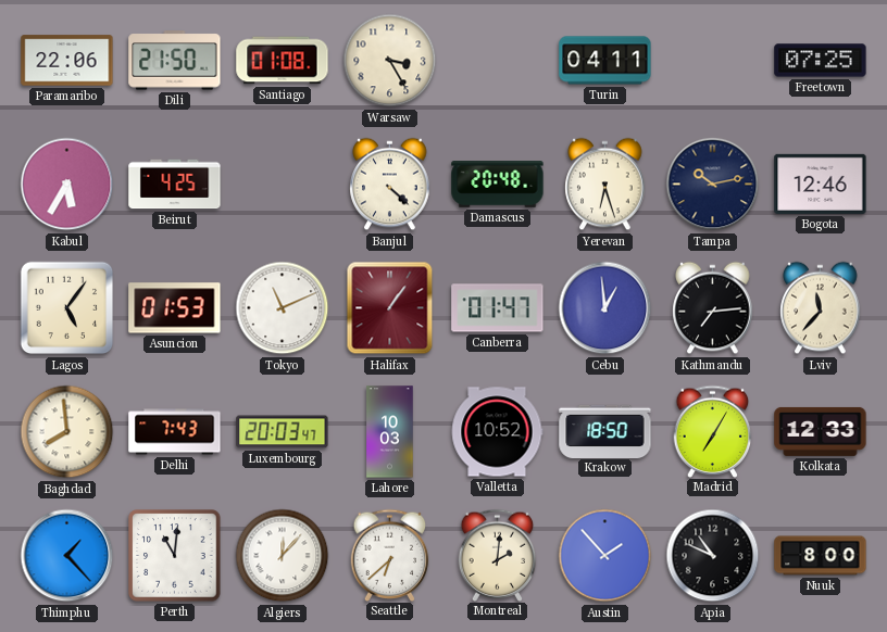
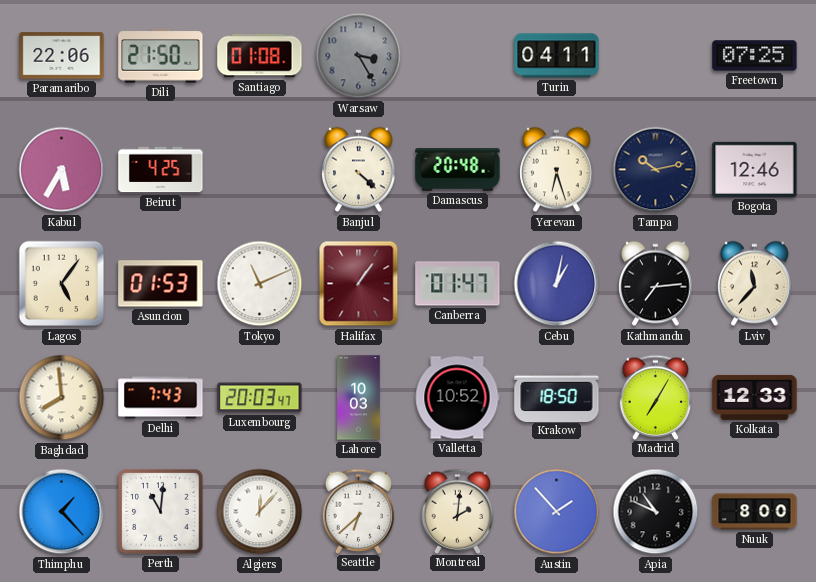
Warsaw dial: cream -> grey
Cebu: 12:59 -> 1:02
